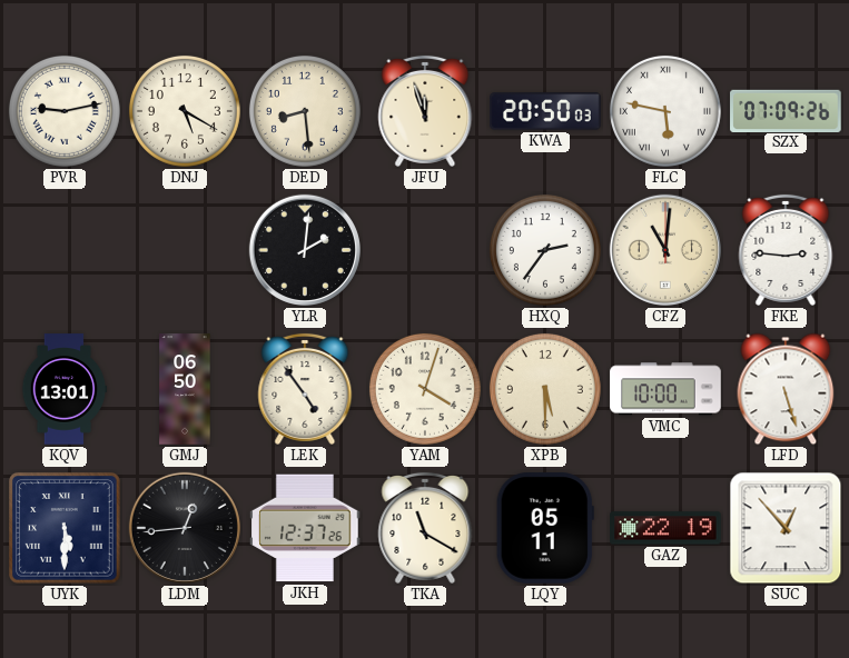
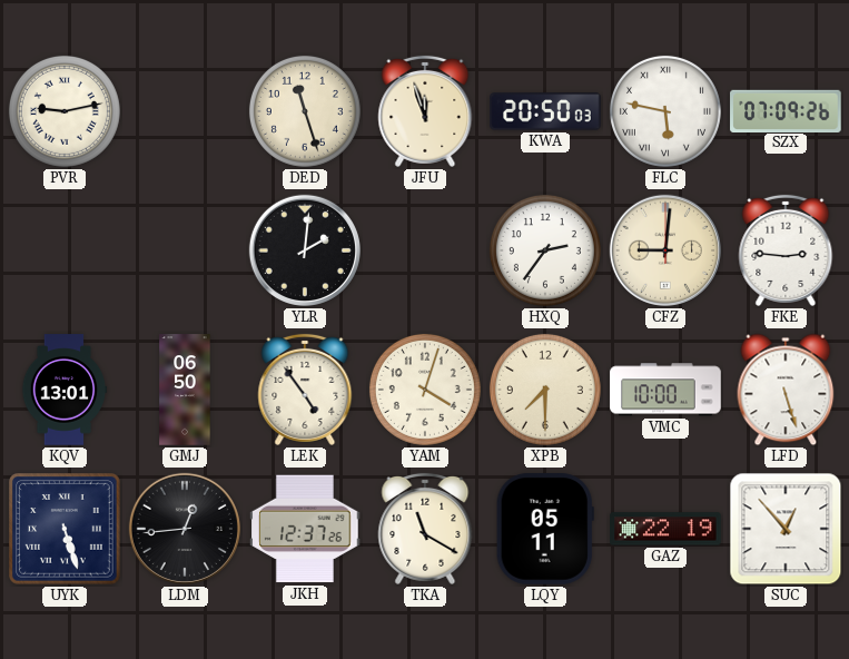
DNJ: 5:20 -> none
DED: 8:29 -> 11:27
CFZ: 11:01 -> 9:01
XPB: 5:30 -> 7:30
UYK: 5:30 -> 5:27
